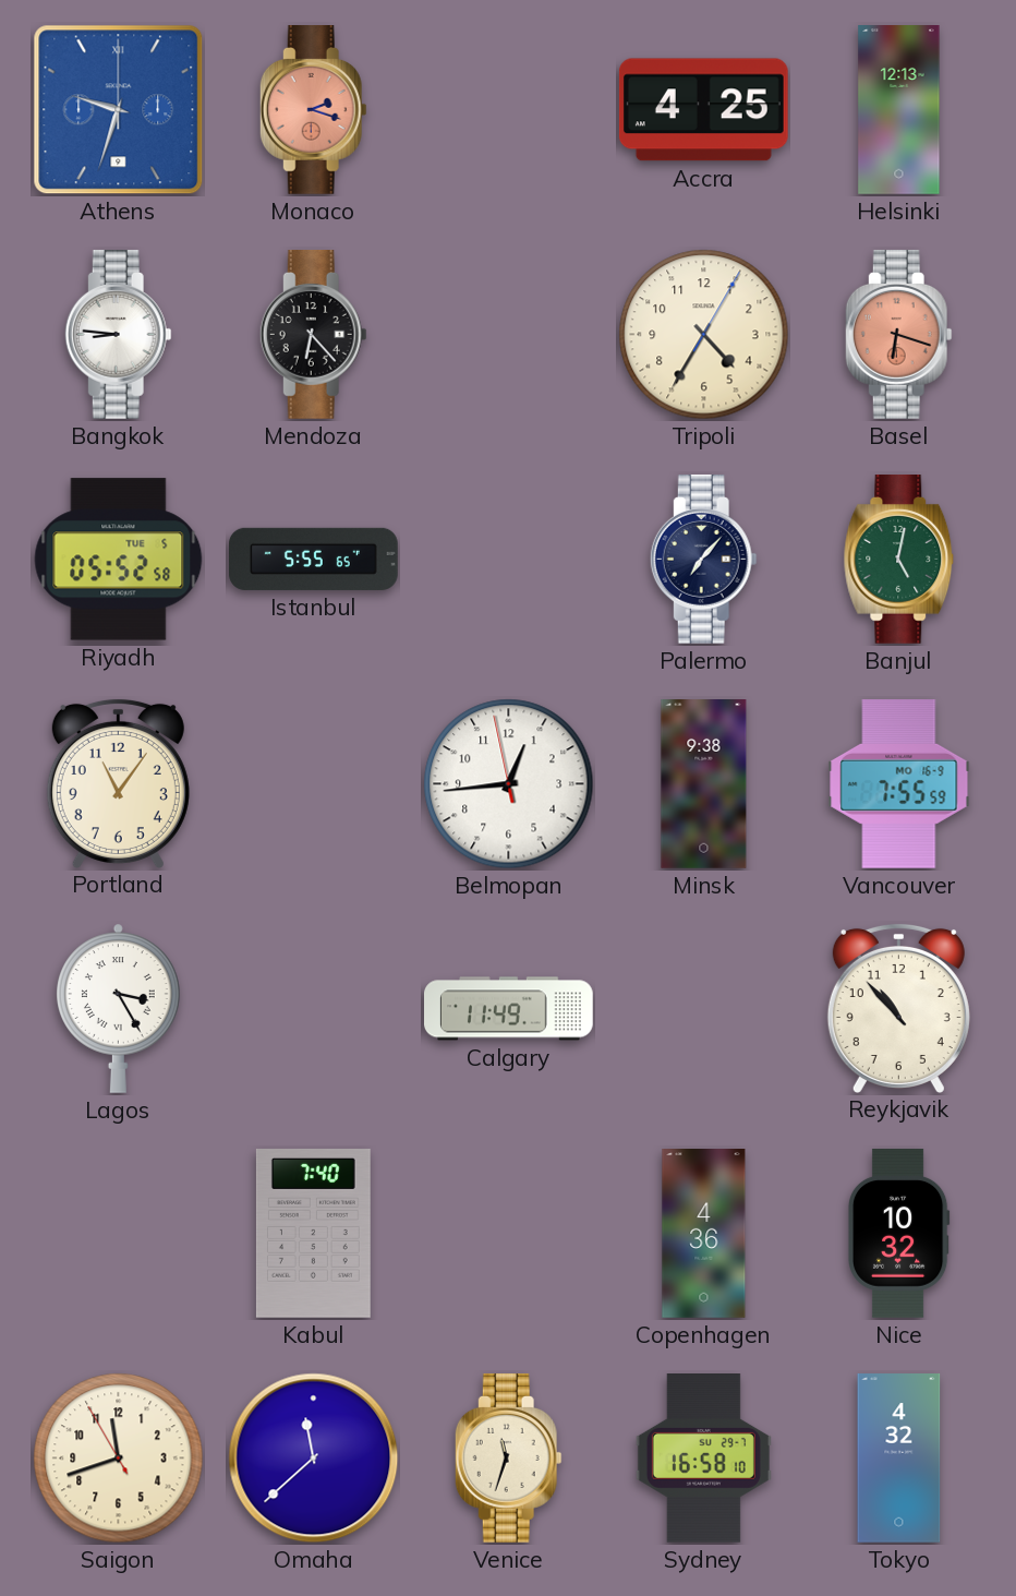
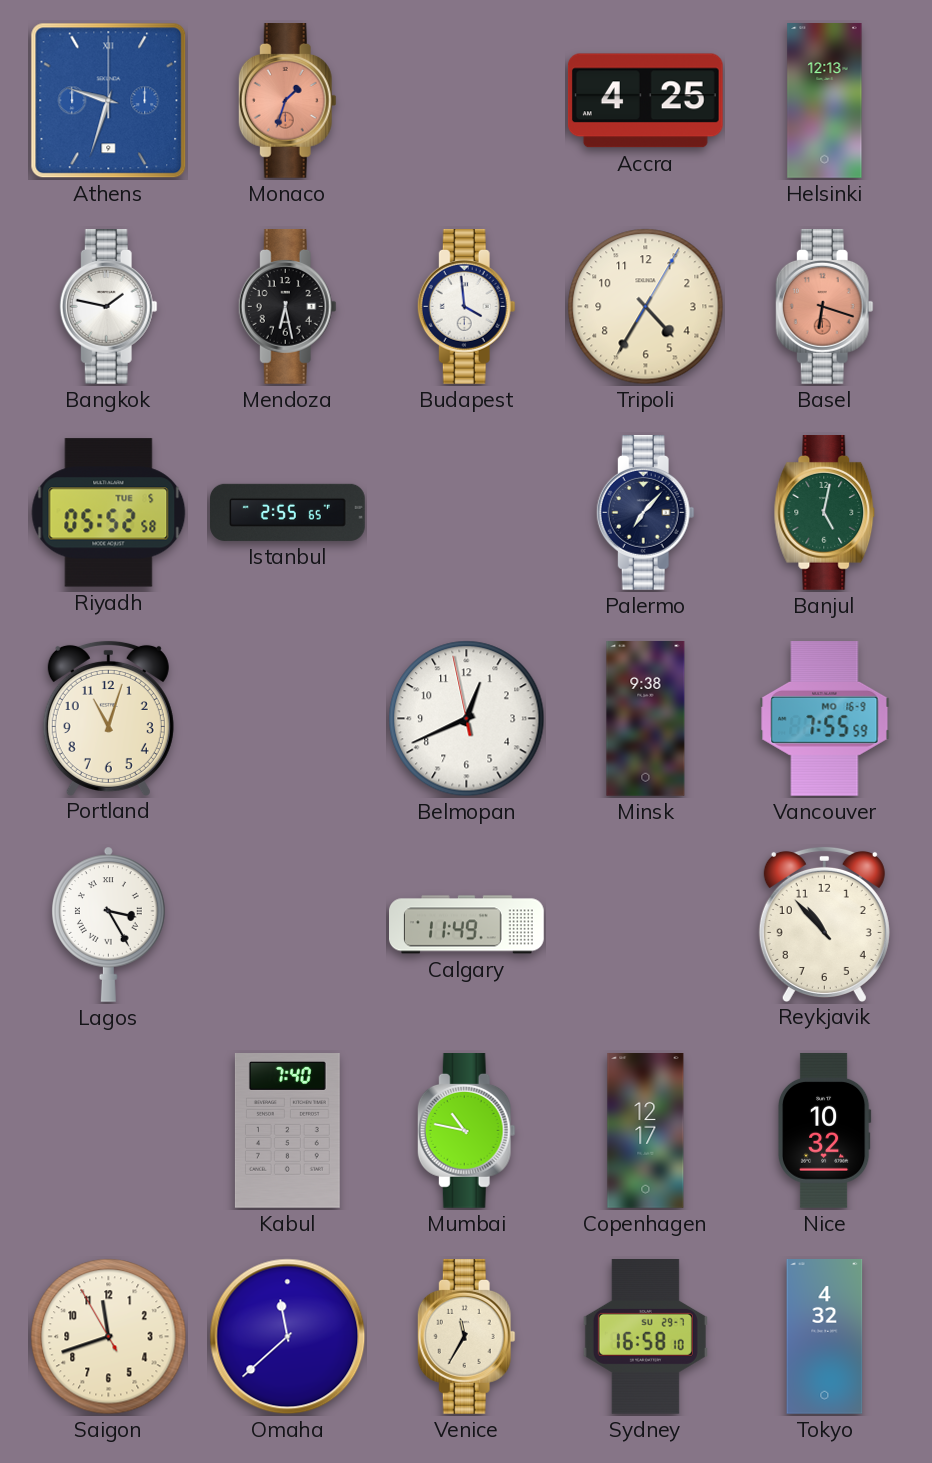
Monaco: 2:18 -> 1:33
Bangkok: 8:46 -> 1:47
Mendoza: 6:23 -> 6:28
Budapest: none -> 3:59
Istanbul: 5:55 -> 2:55
Portland: 11:06 -> 11:03
Belmopan: 12:43 -> 12:40
Mumbai: none -> 10:47
Copenhagen: 4:36 -> 12:17
Venice: 11:33 -> 11:35
